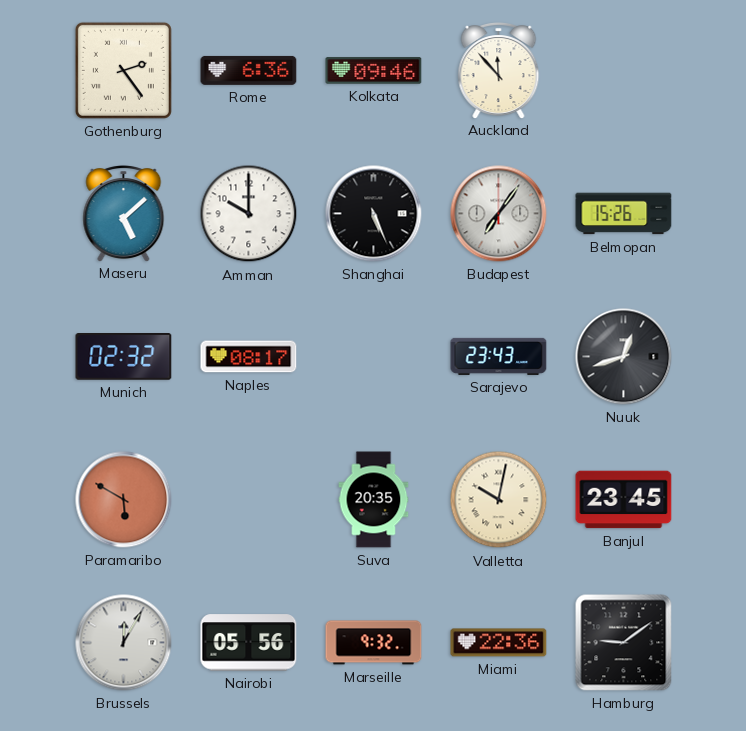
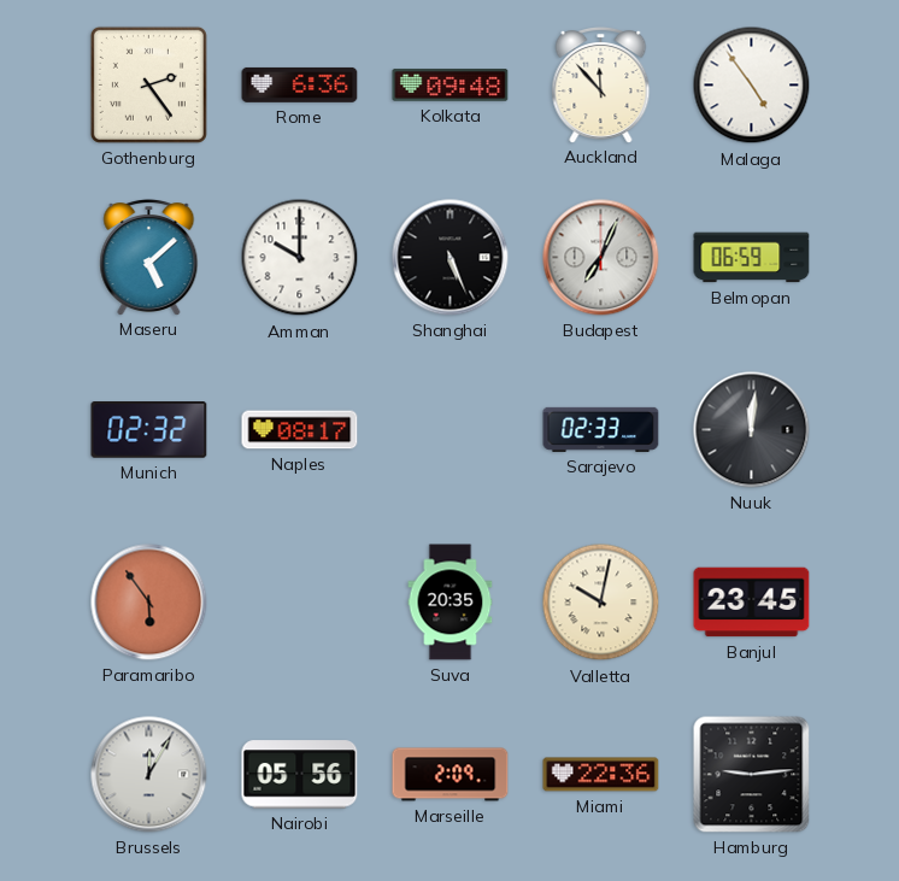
Kolkata: 09:46 -> 09:48
Malaga: none -> 4:54
Budapest: 7:06 -> 7:04
Belmopan: 15:26 -> 06:59
Sarajevo: 23:43 -> 02:33
Nuuk: 12:42 -> 12:01
Paramaribo: 5:50 -> 5:54
Marseille: 9:32 -> 2:09
Hamburg: 9:09 -> 9:14
